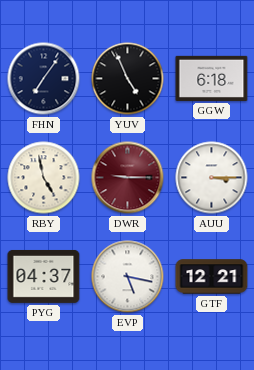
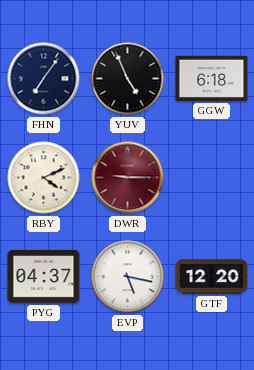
RBY: 4:58 -> 4:11
AUU: 3:15 -> none
GTF: 12:21 -> 12:20
